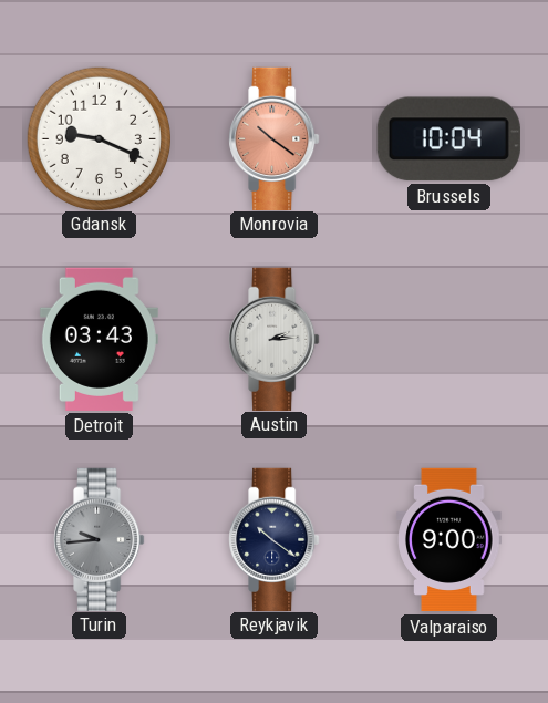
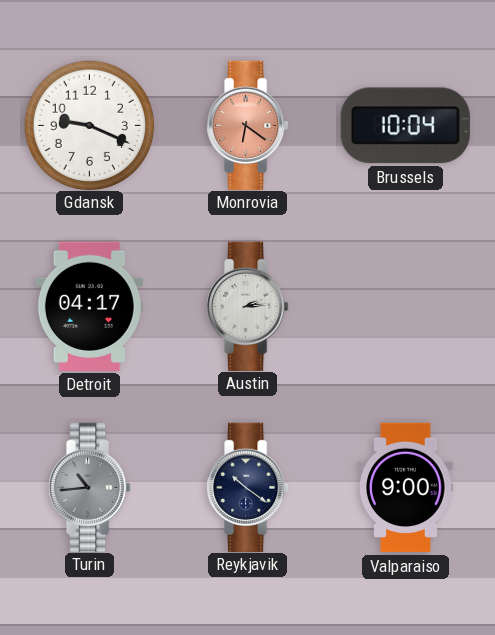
Monrovia: 10:21 -> 6:21
Detroit: 03:43 -> 04:17
Turin: 9:44 -> 10:44
